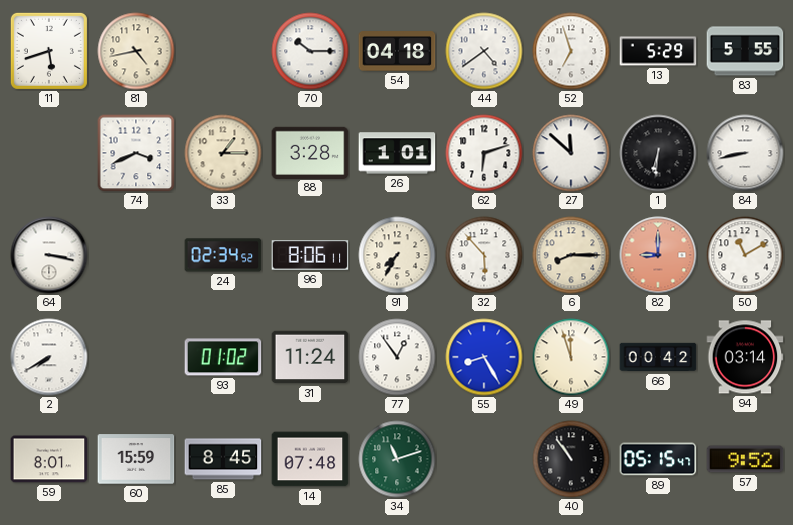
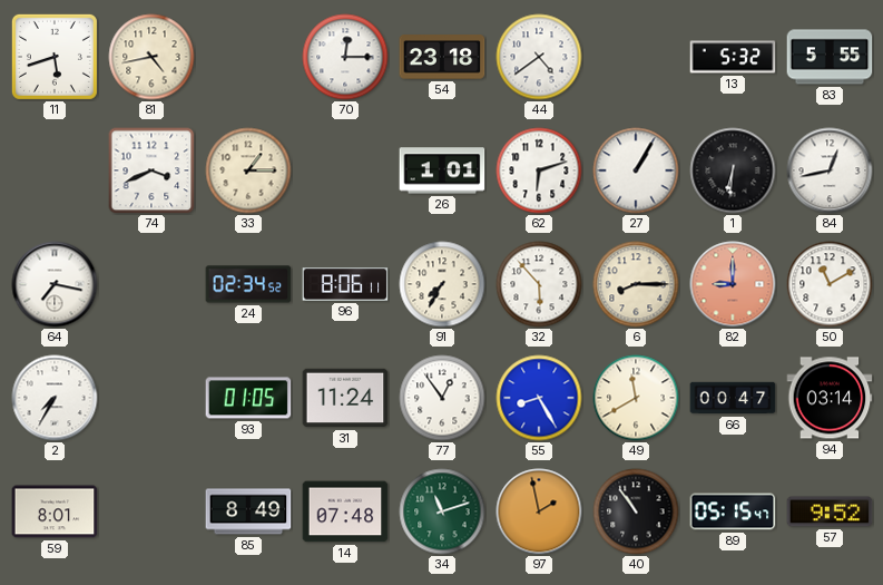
70: 10:15 -> 12:15
54: 04:18 -> 23:18
52: 6:57 -> none
13: 5:29 -> 5:32
88: 3:28 -> none
27: 11:52 -> 1:05
84: 8:43 -> 12:43
64: 3:17 -> 7:17
2: 7:40 -> 7:35
93: 01:02 -> 01:05
49: 11:57 -> 11:40
66: 00:42 -> 00:47
60: 15:59 -> none
85: 8:45 -> 8:49
97: none -> 1:58
